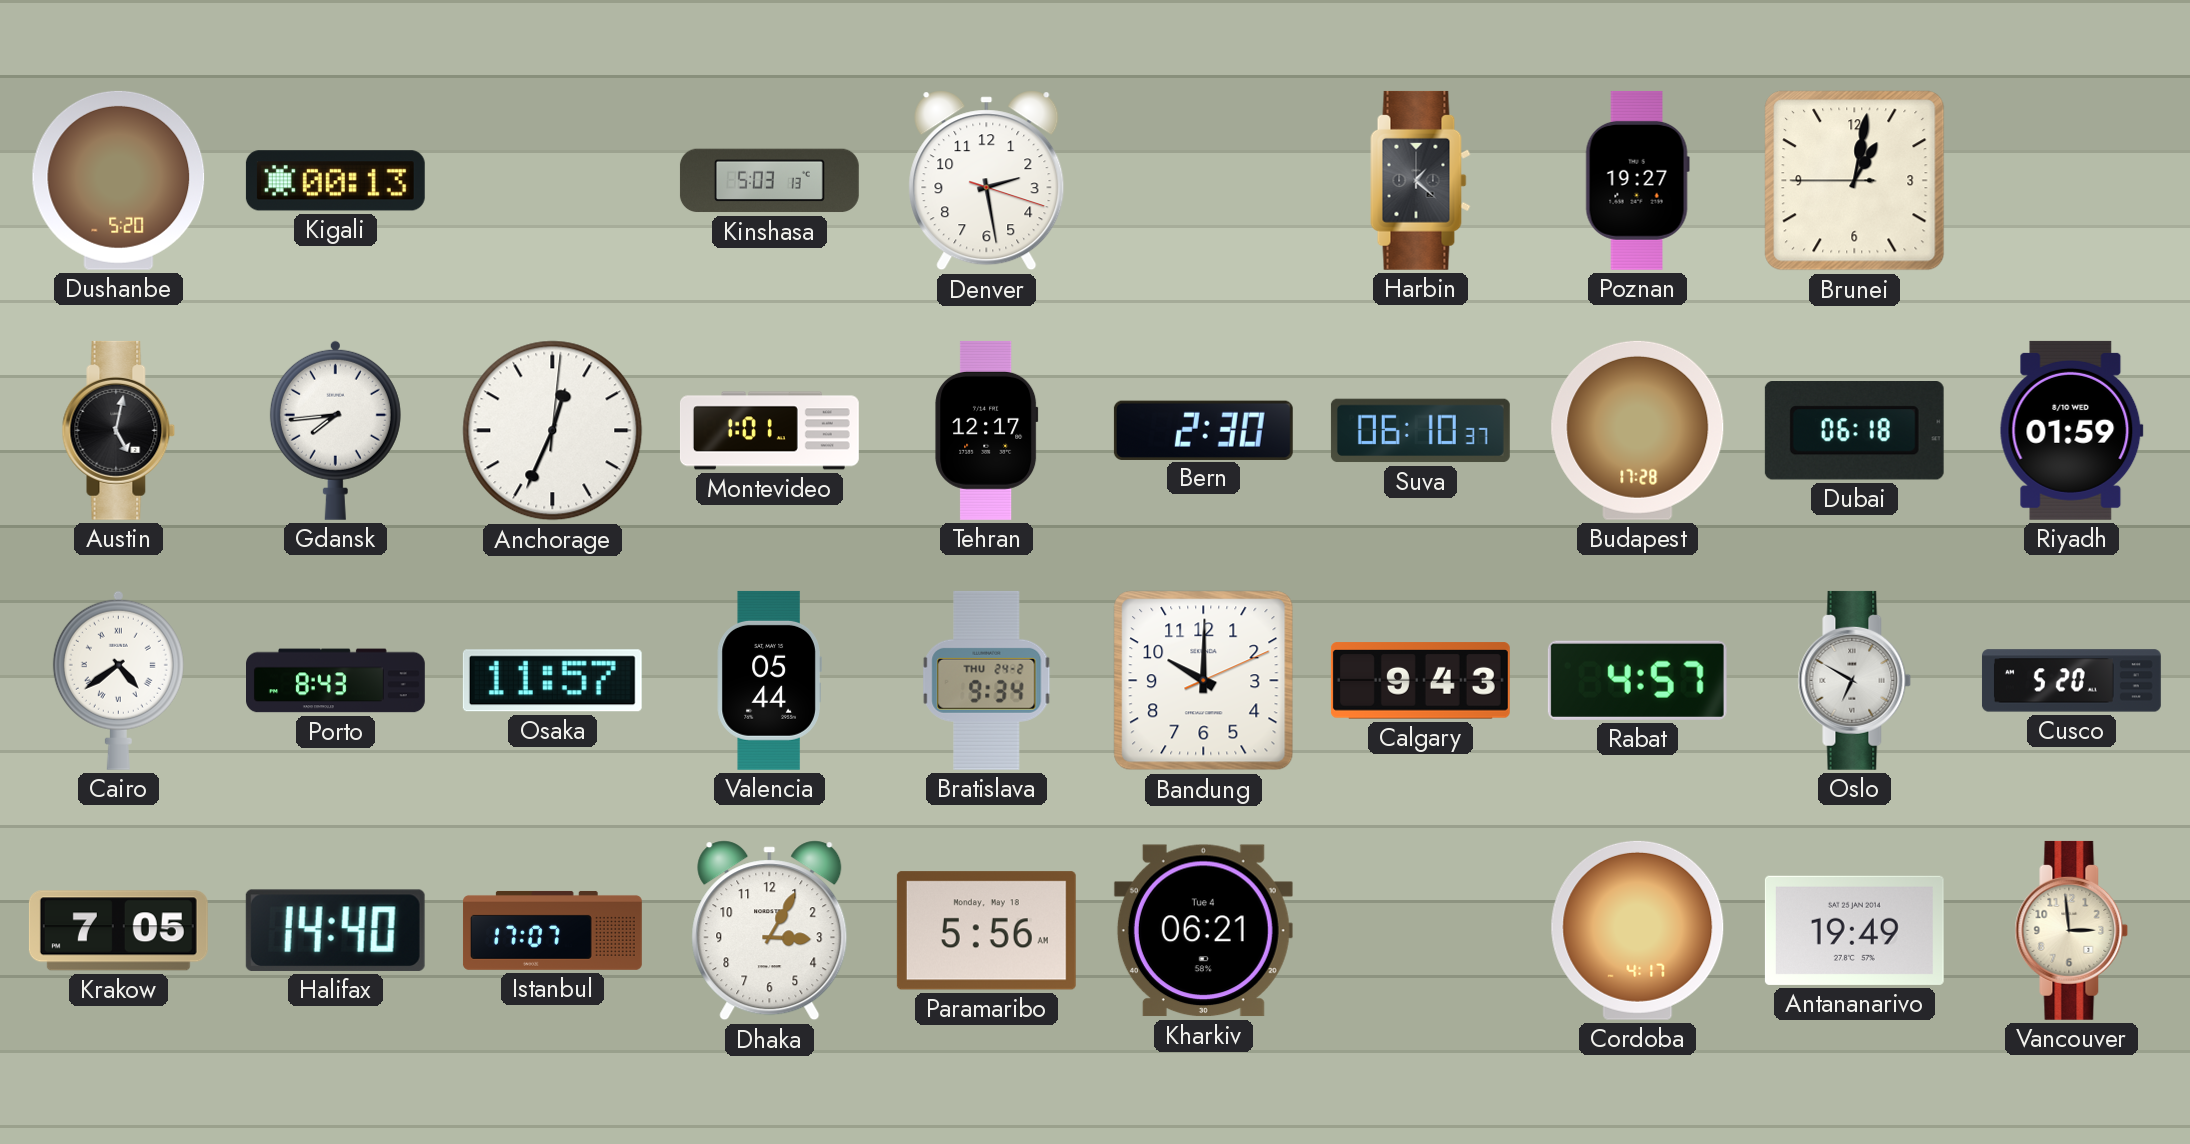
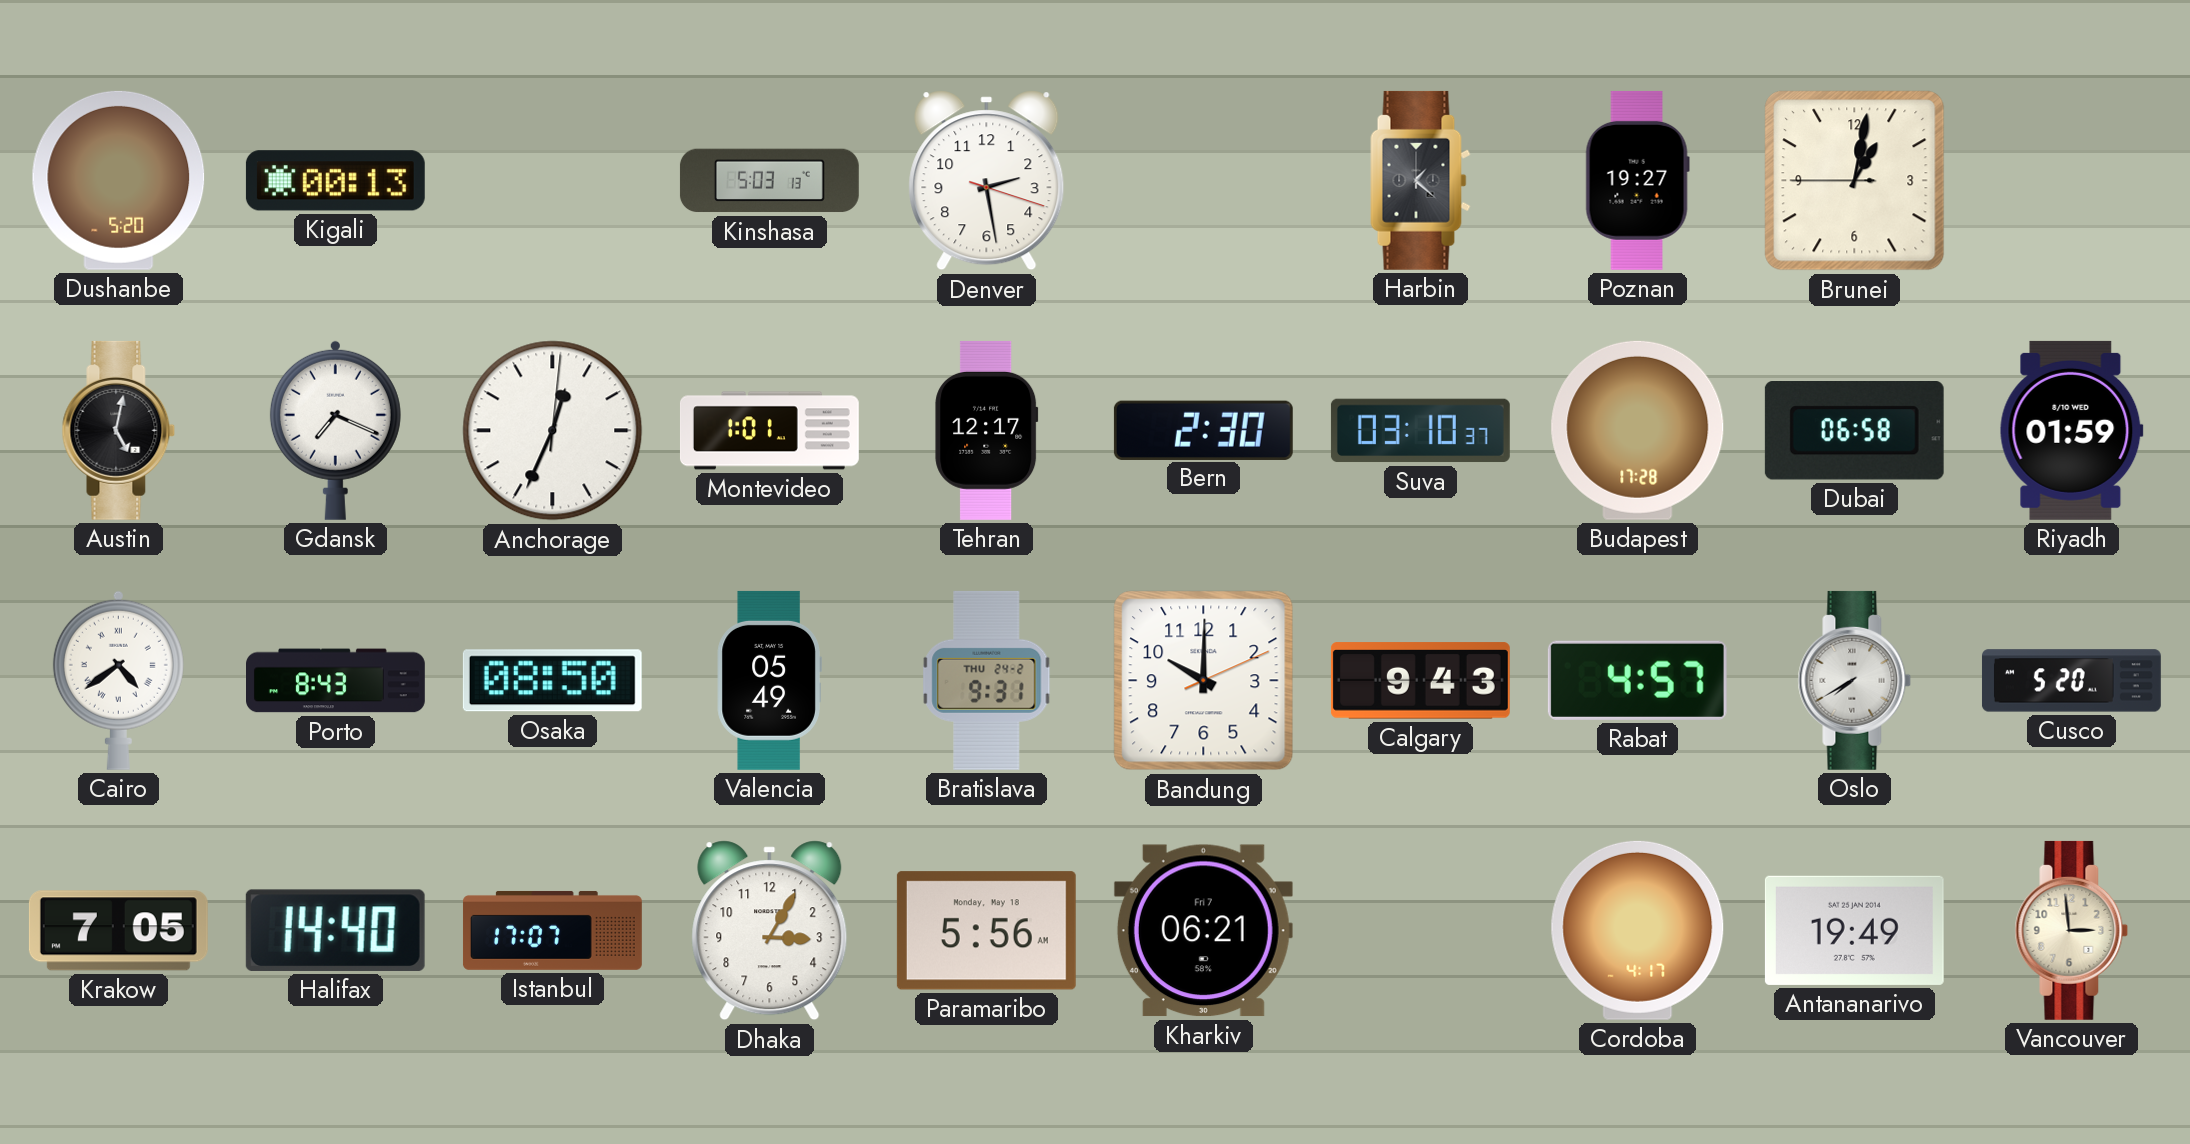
Gdansk: 7:44 -> 7:19
Suva: 06:10 -> 03:10
Dubai: 06:18 -> 06:58
Osaka: 11:57 -> 08:50
Valencia: 05:44 -> 05:49
Bratislava: 9:34 -> 9:31
Oslo: 6:50 -> 7:40
Kharkiv date: Tue 4 -> Fri 7
